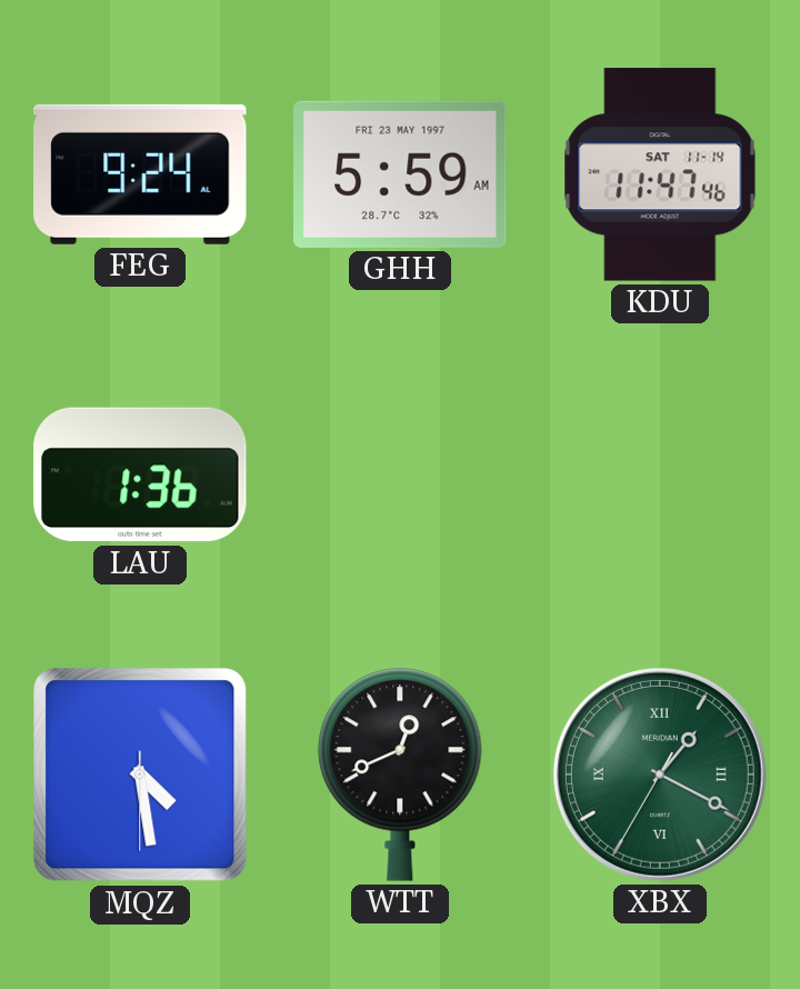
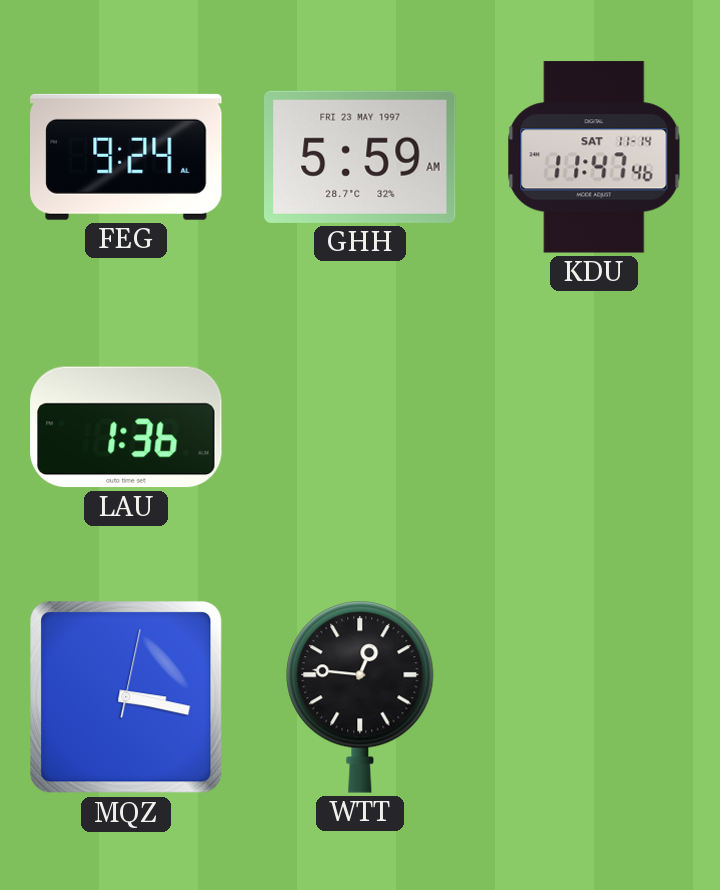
MQZ: 4:28 -> 3:17
WTT: 12:41 -> 12:46
XBX: 1:19 -> none
